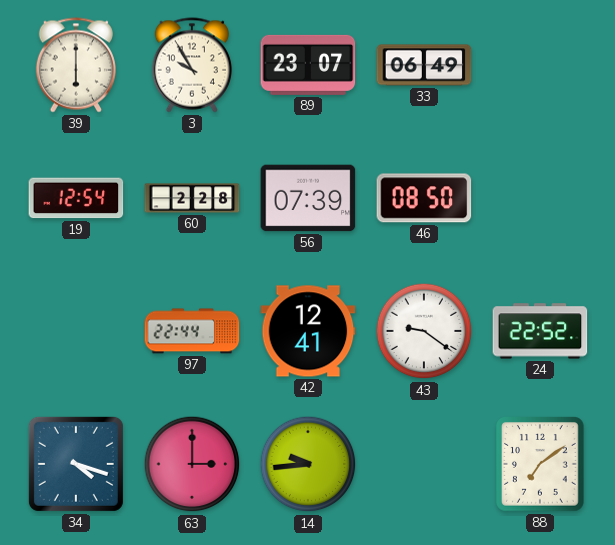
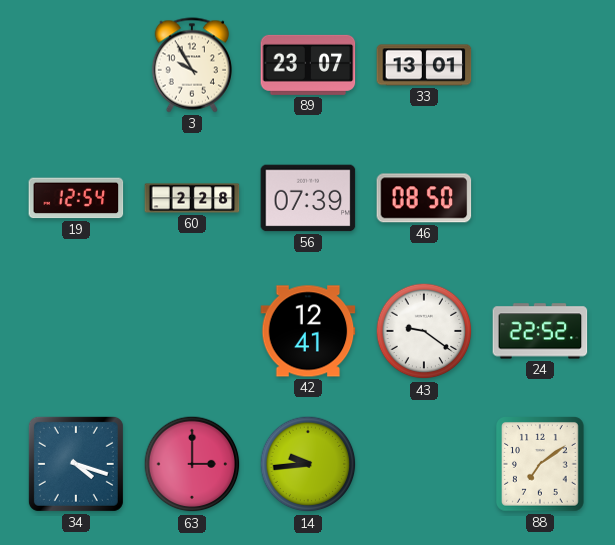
39: 6:00 -> none
33: 06:49 -> 13:01
97: 22:44 -> none
